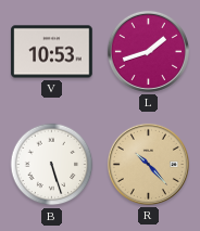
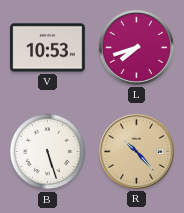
L: 1:42 -> 7:42
